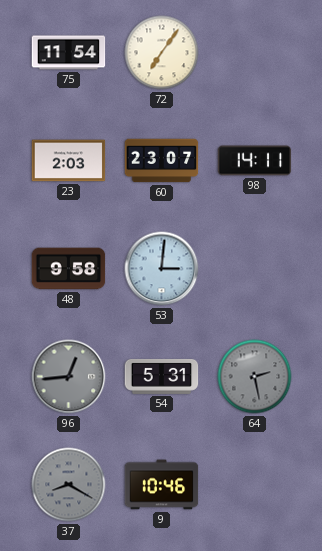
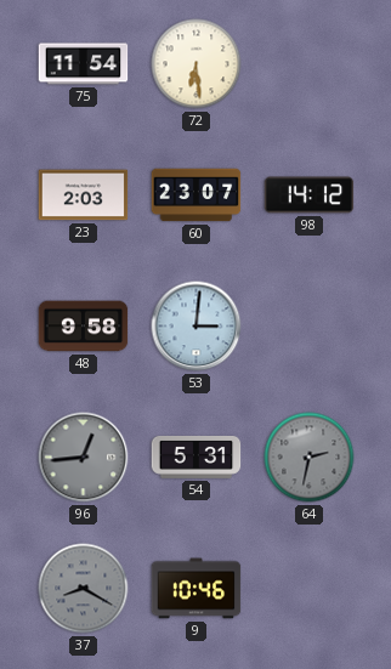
72: 7:06 -> 6:29
98: 14:11 -> 14:12
64: 2:28 -> 2:32
